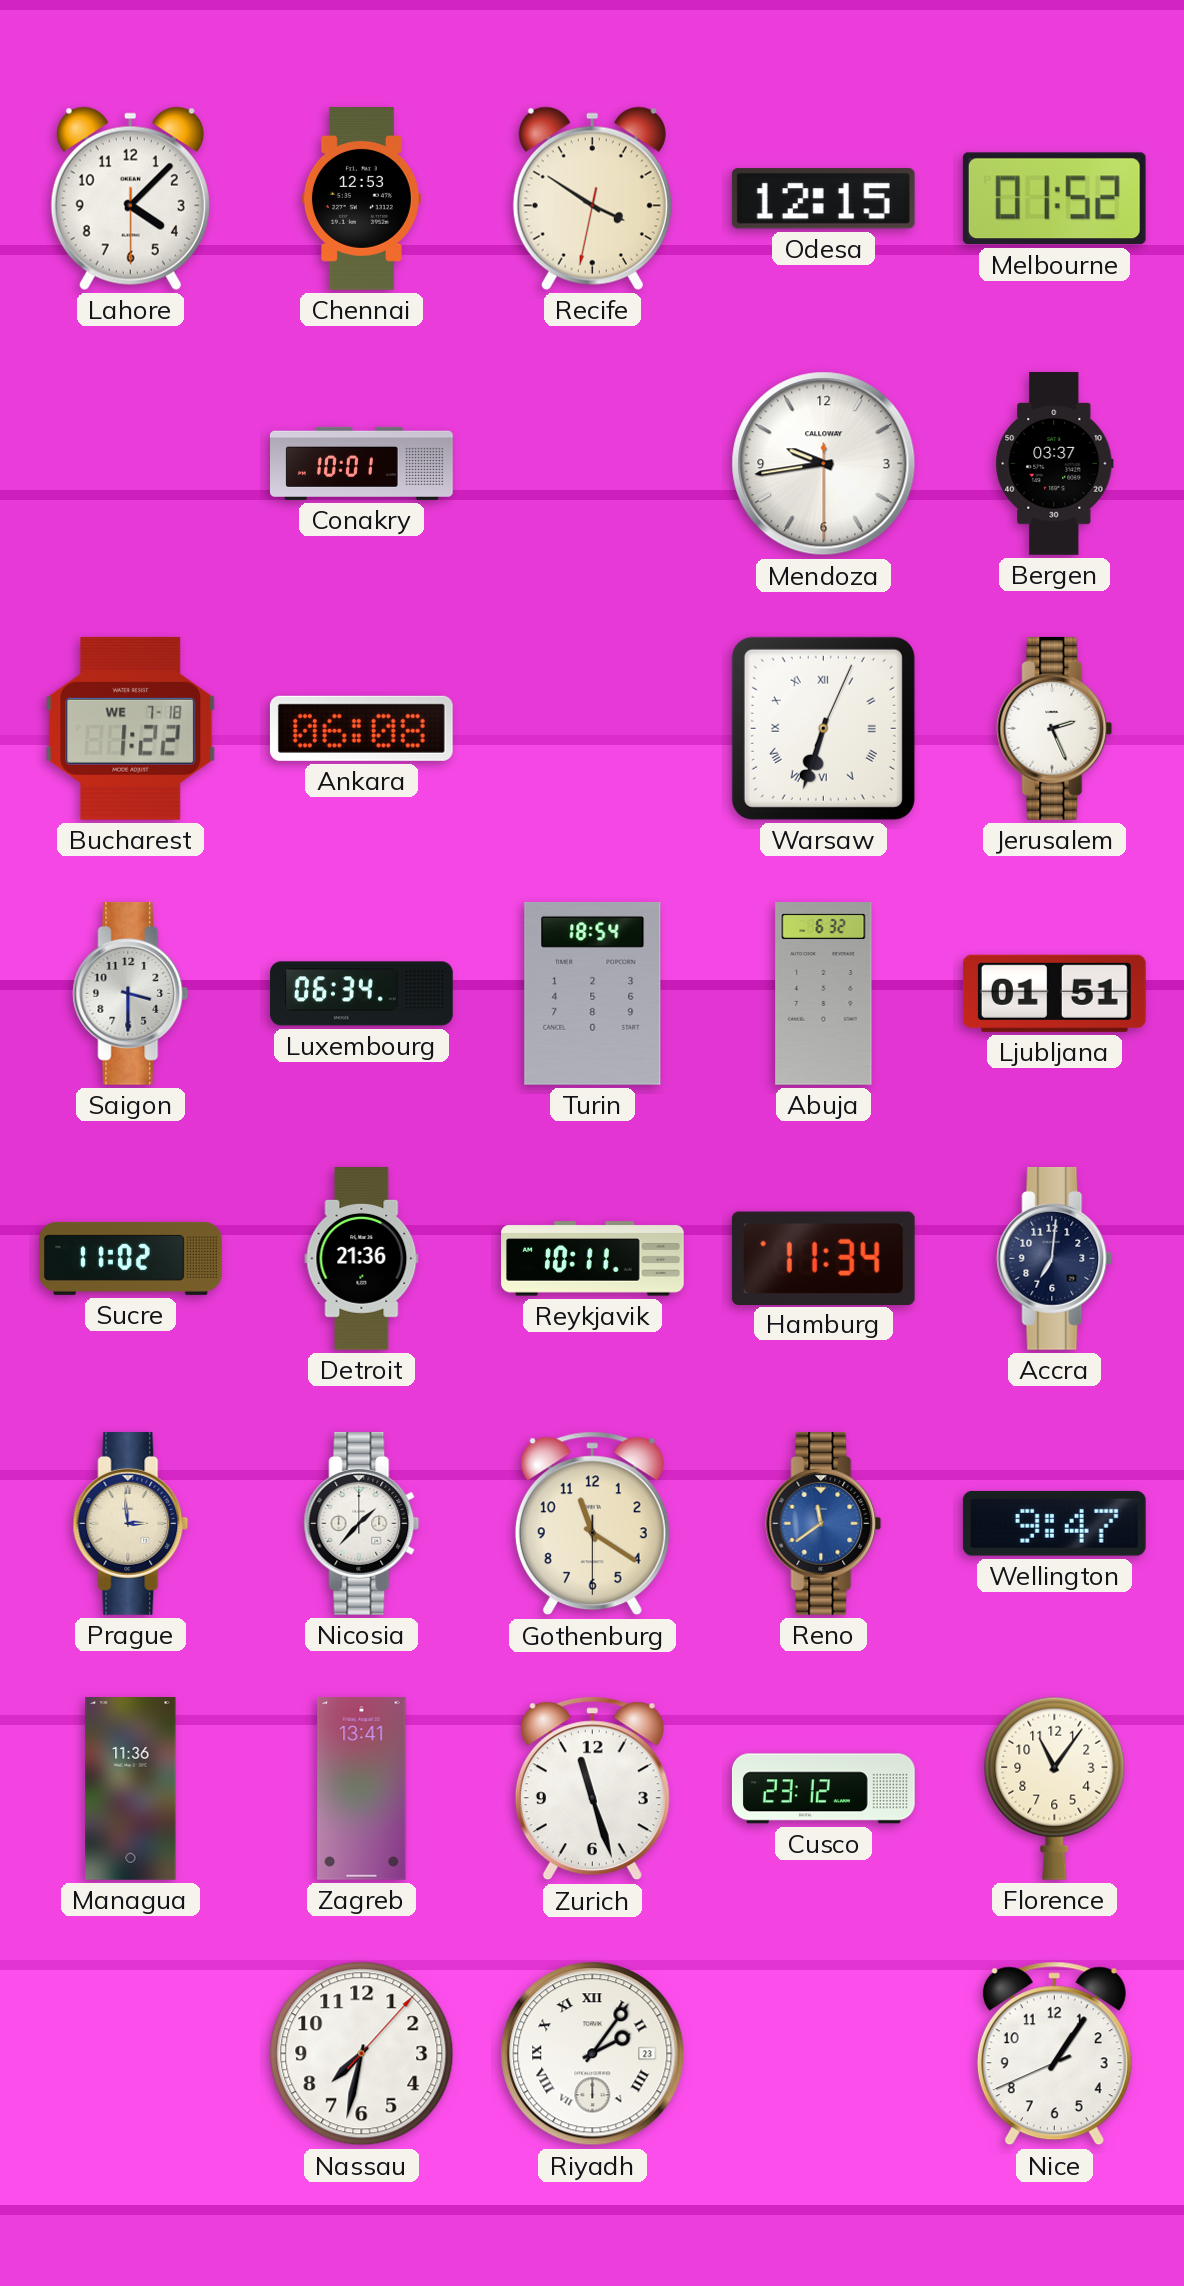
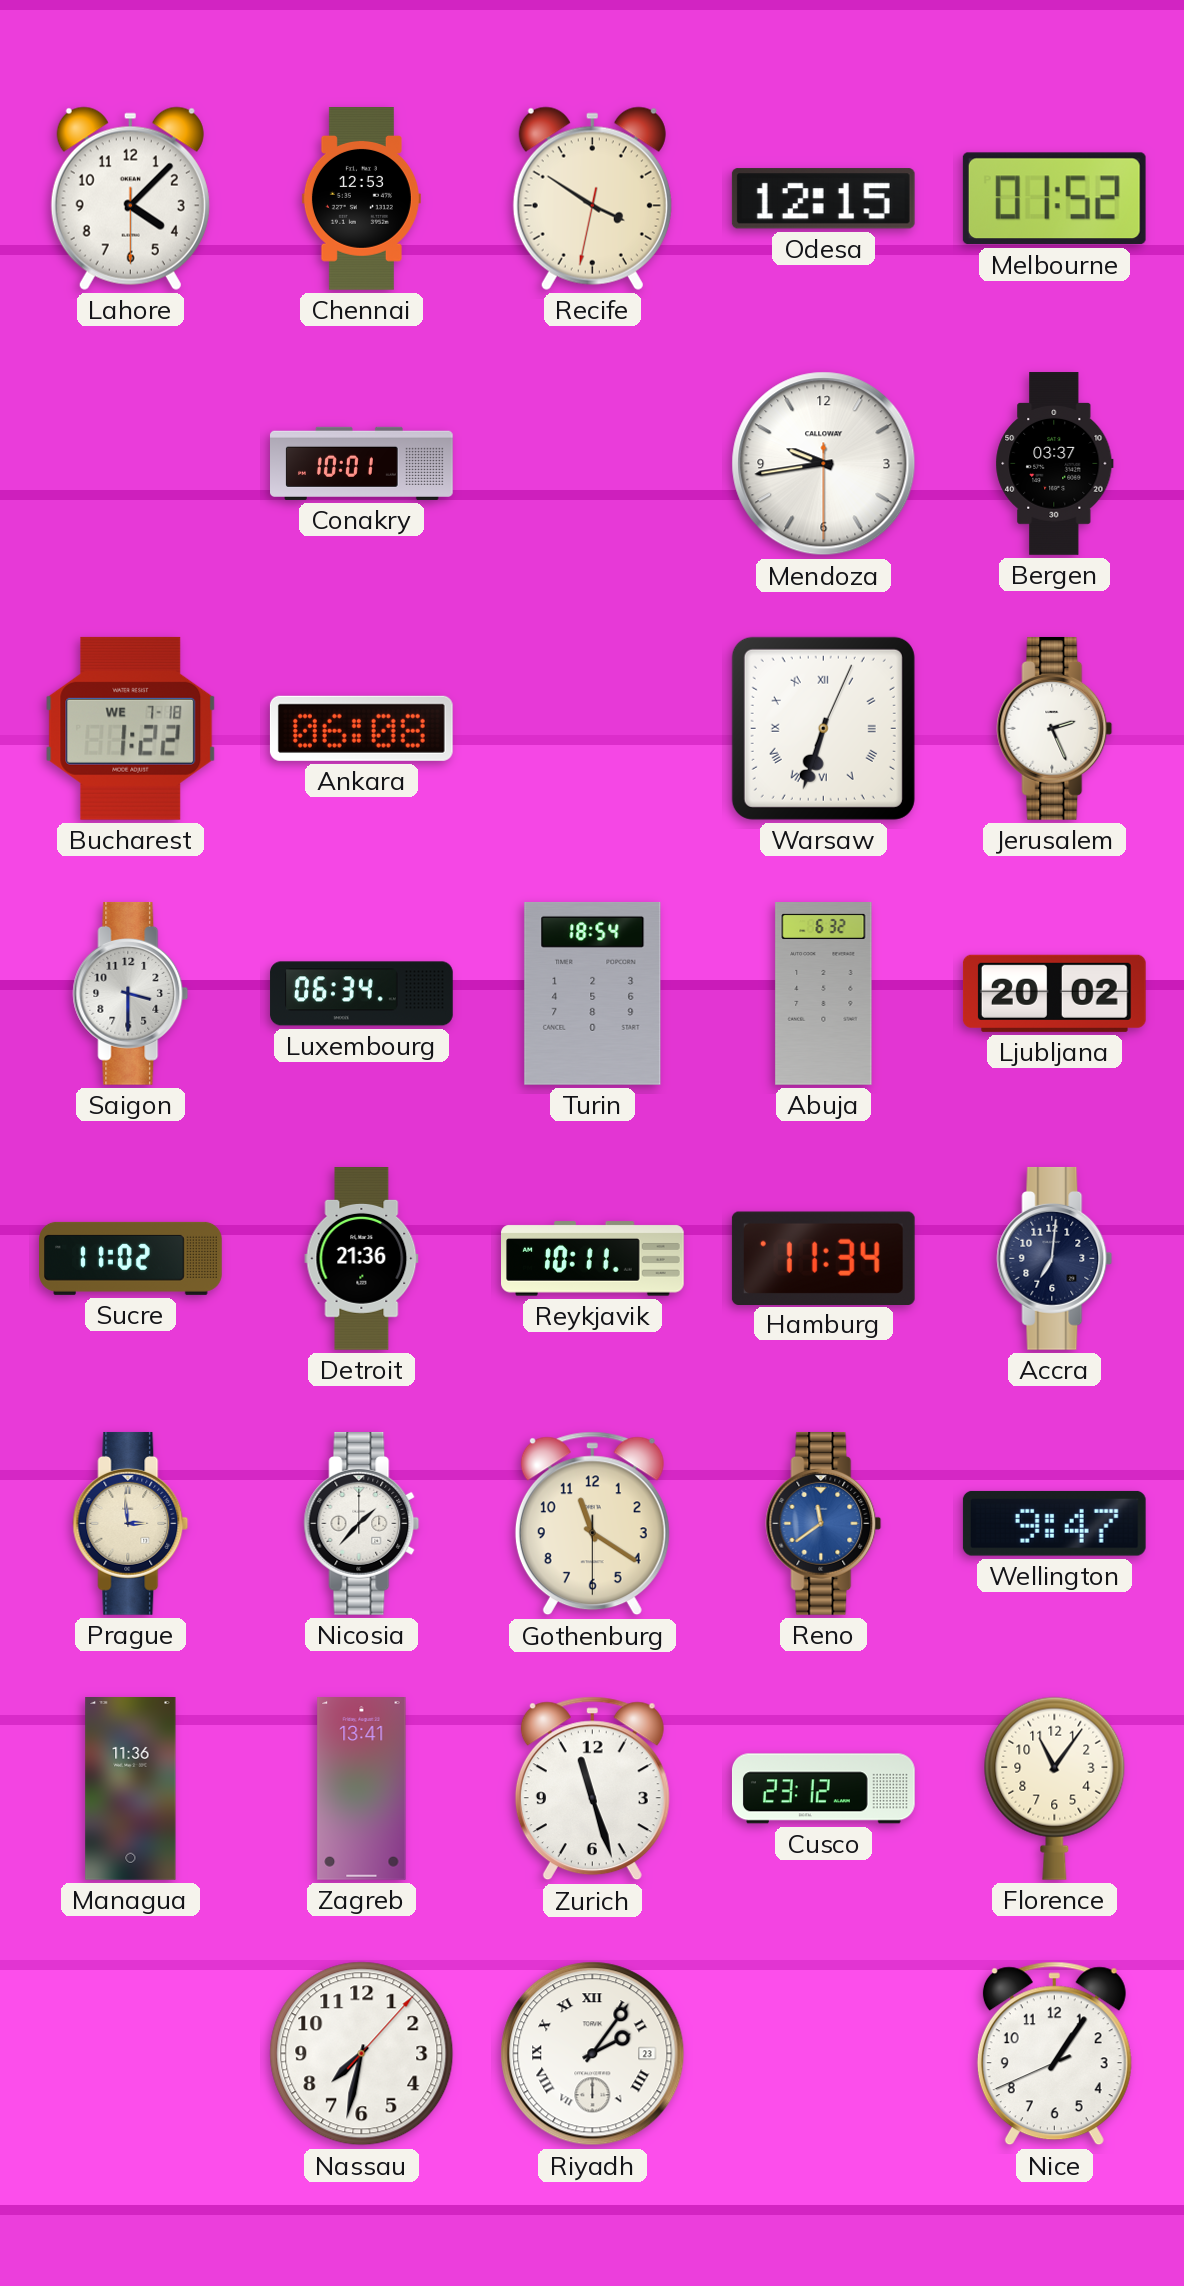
Ljubljana: 01:51 -> 20:02
